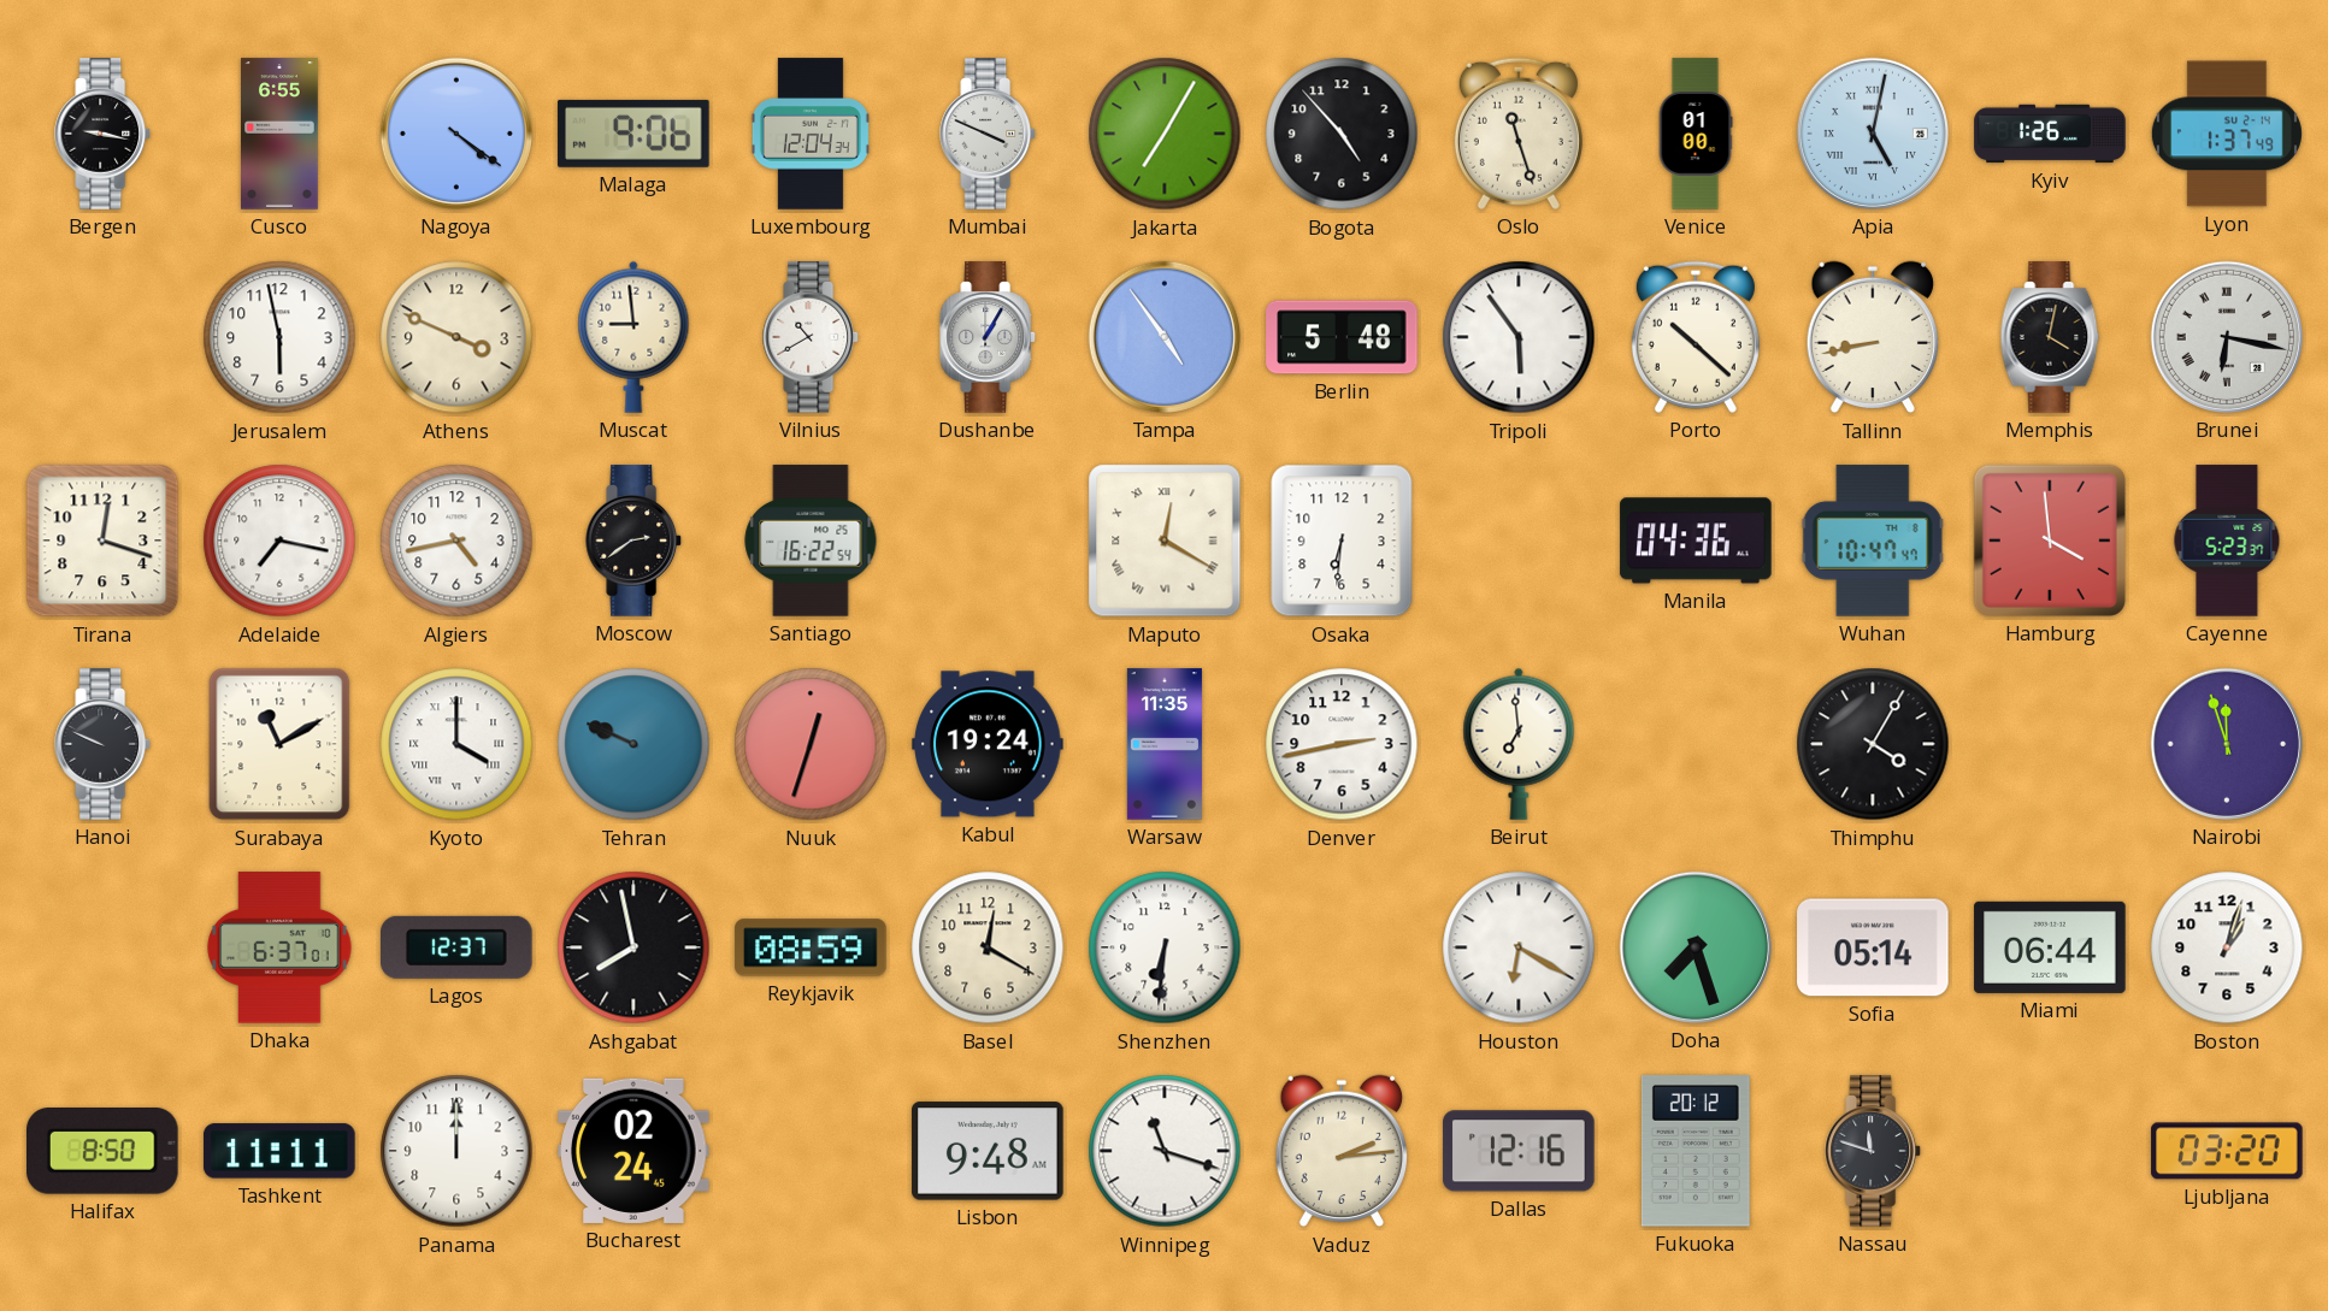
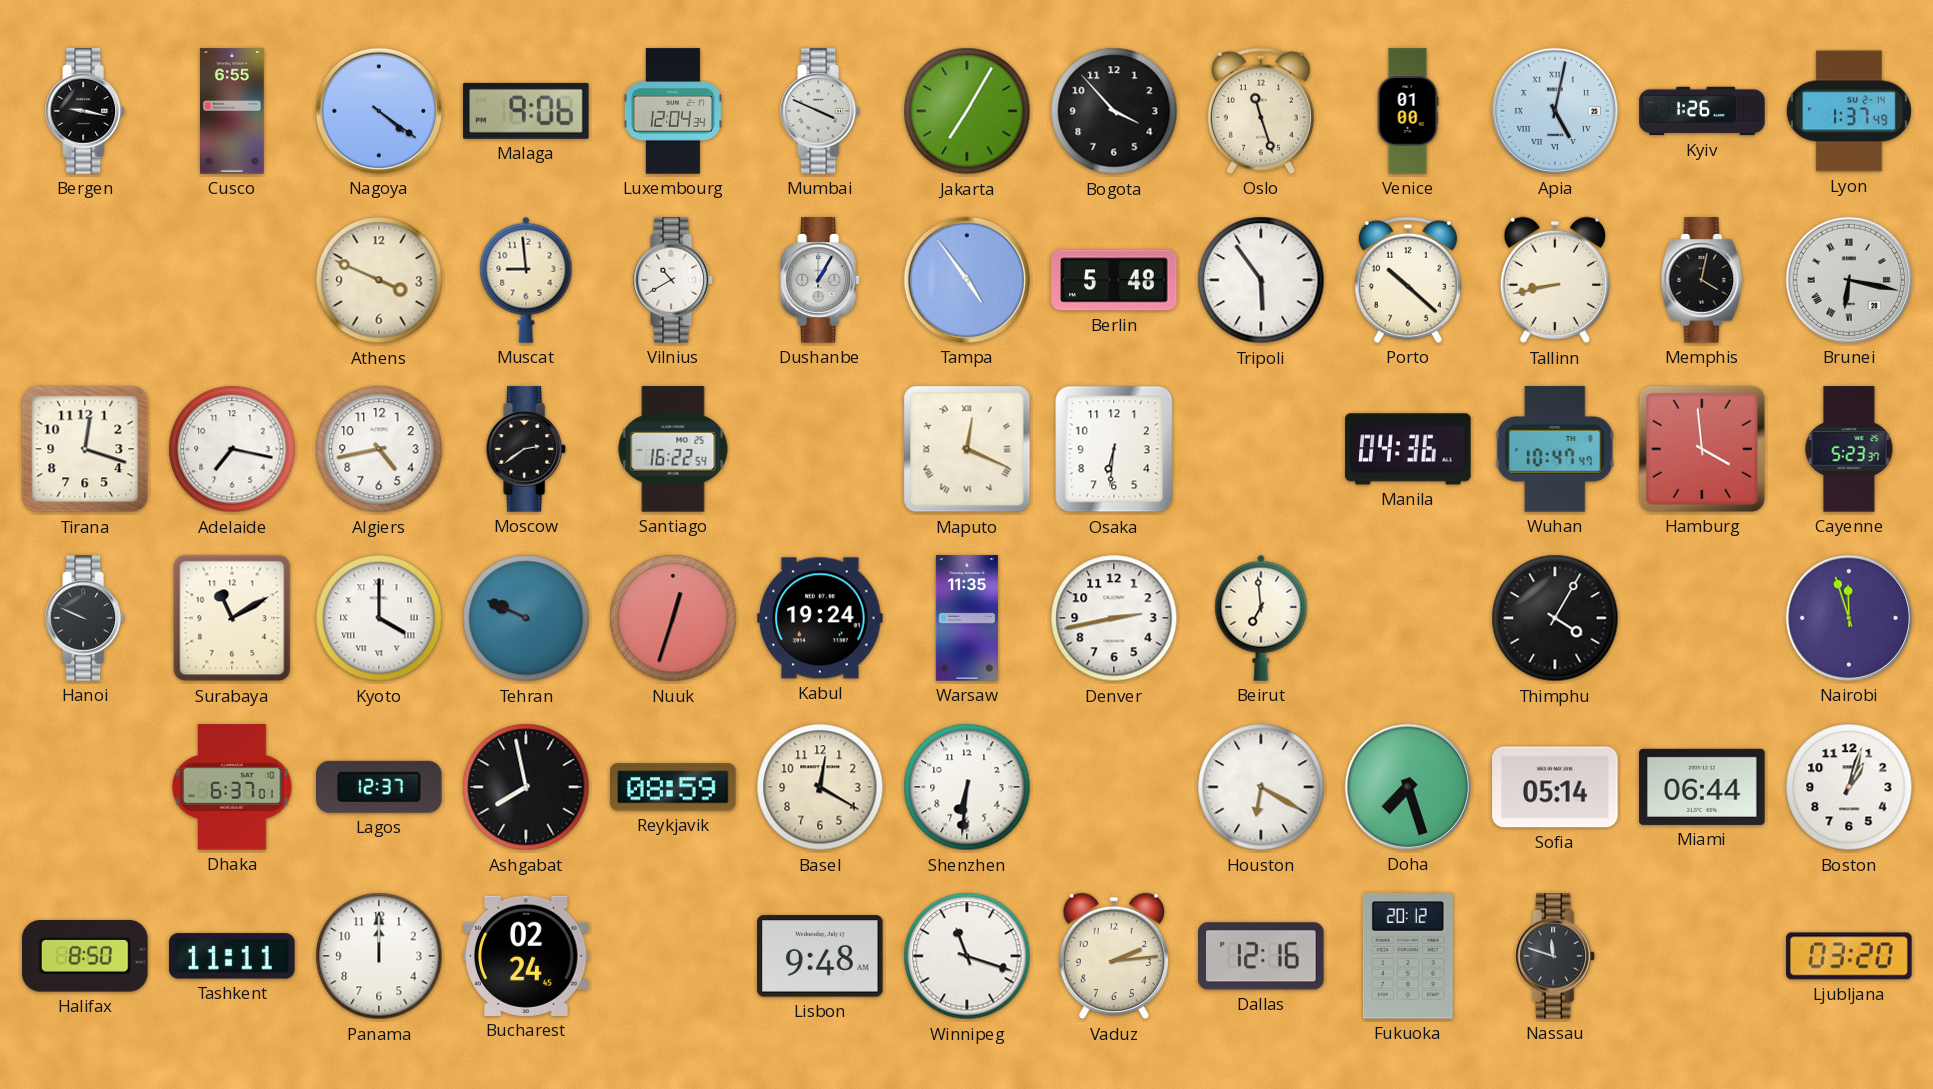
Bogota: 4:53 -> 3:53
Jerusalem: 5:58 -> none
Maputo: 12:20 -> 12:19
